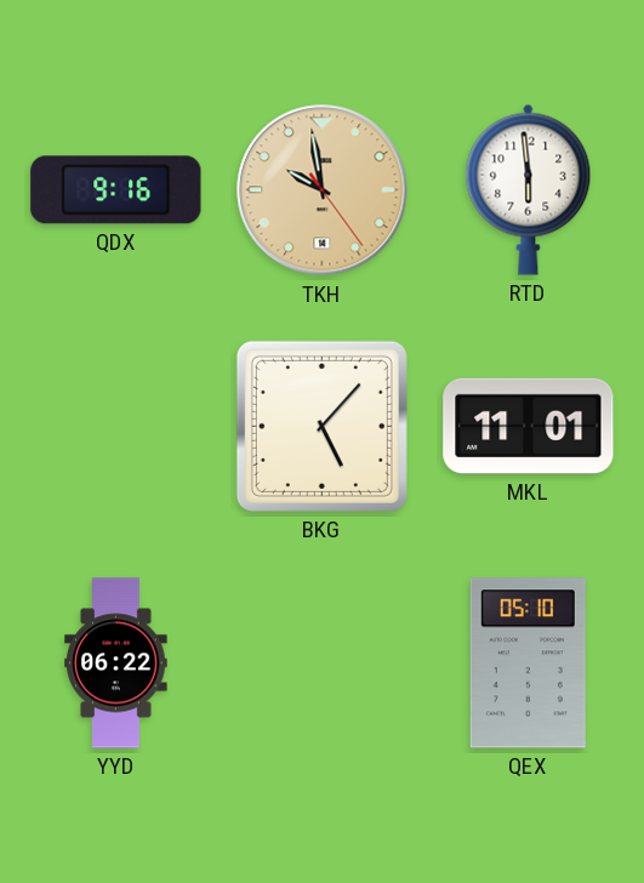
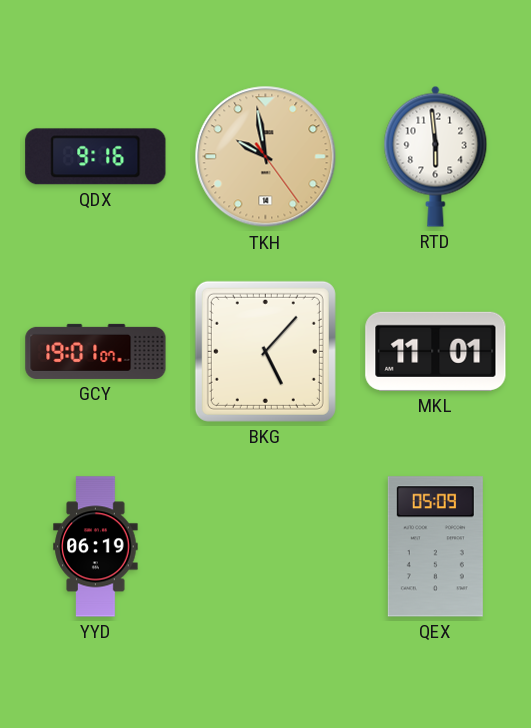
GCY: none -> 19:01
YYD: 06:22 -> 06:19
QEX: 05:10 -> 05:09
